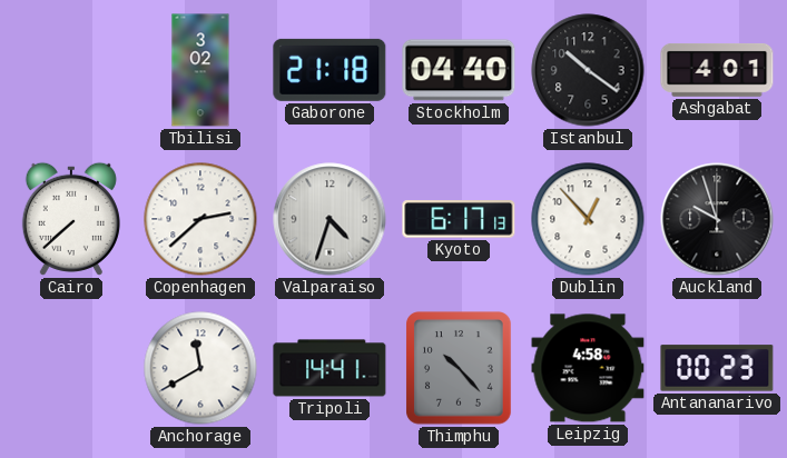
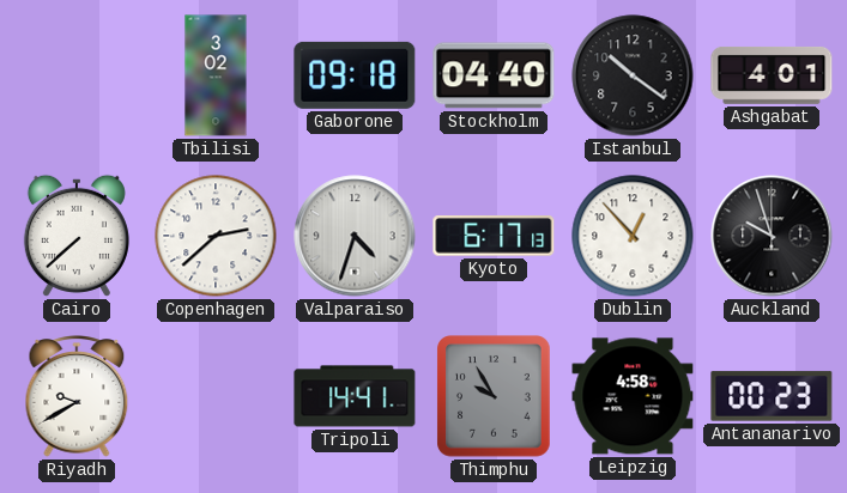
Gaborone: 21:18 -> 09:18
Riyadh: none -> 9:40
Anchorage: 11:40 -> none
Thimphu: 10:23 -> 9:55
